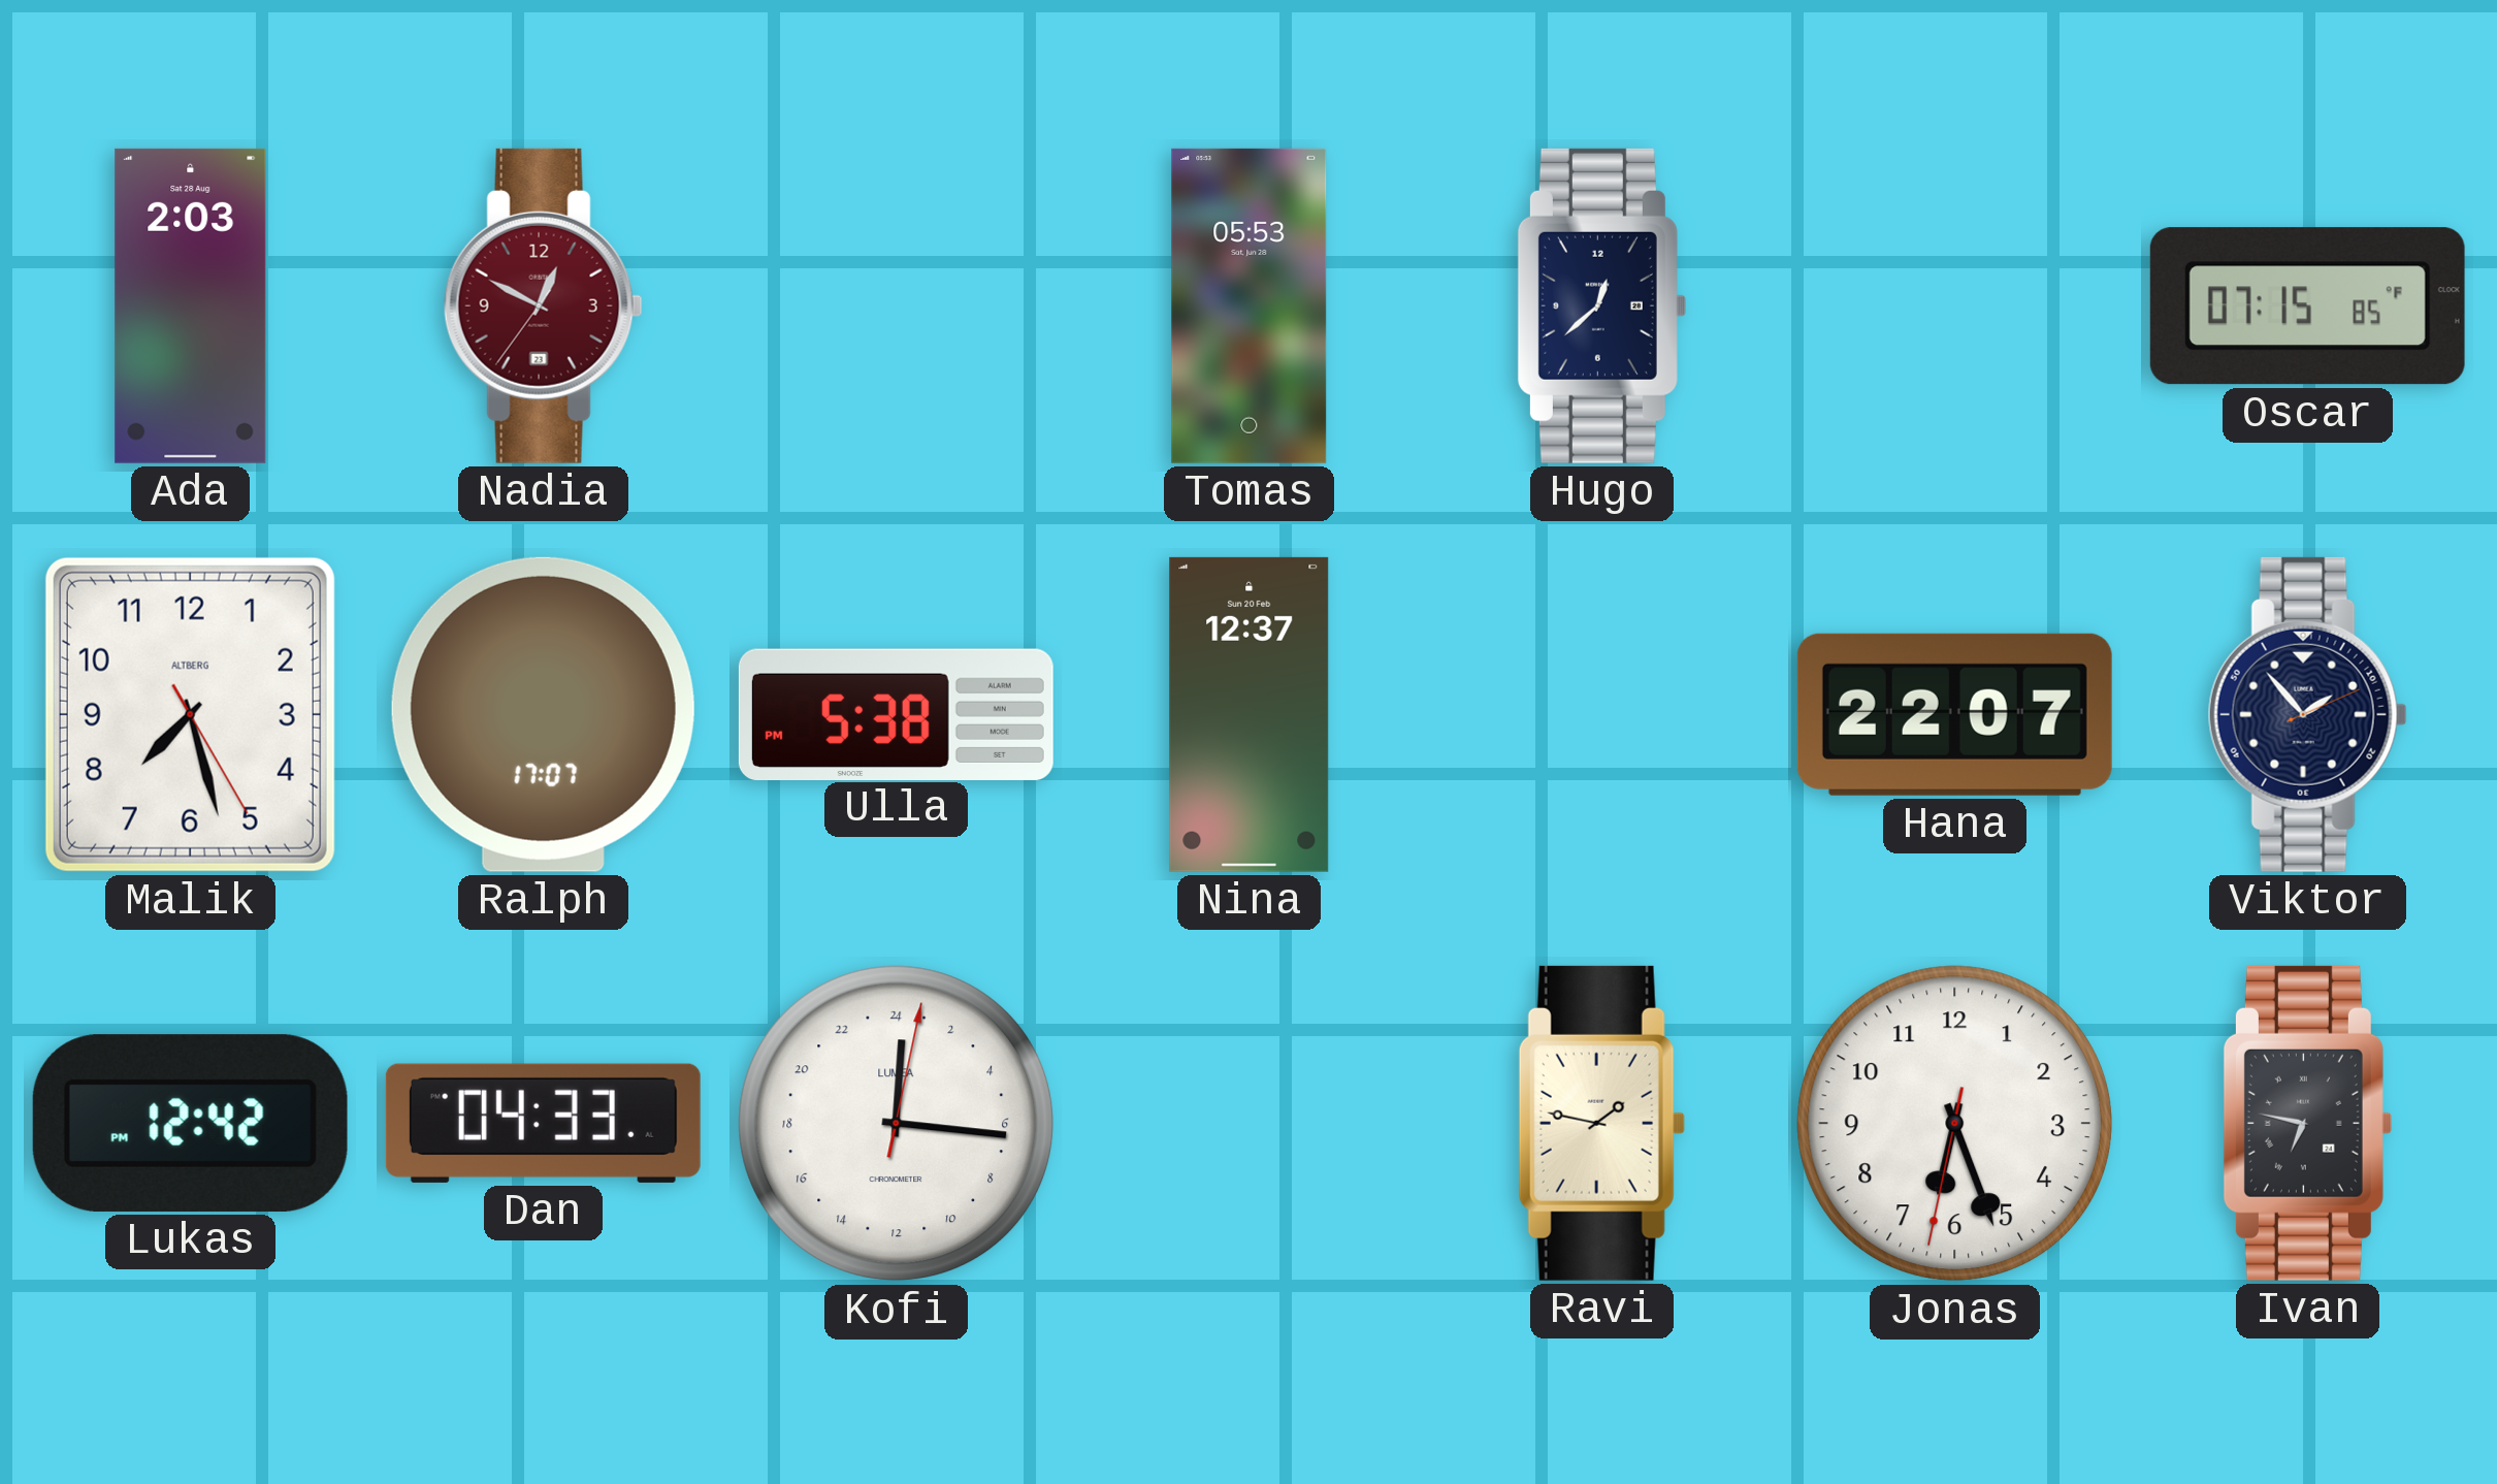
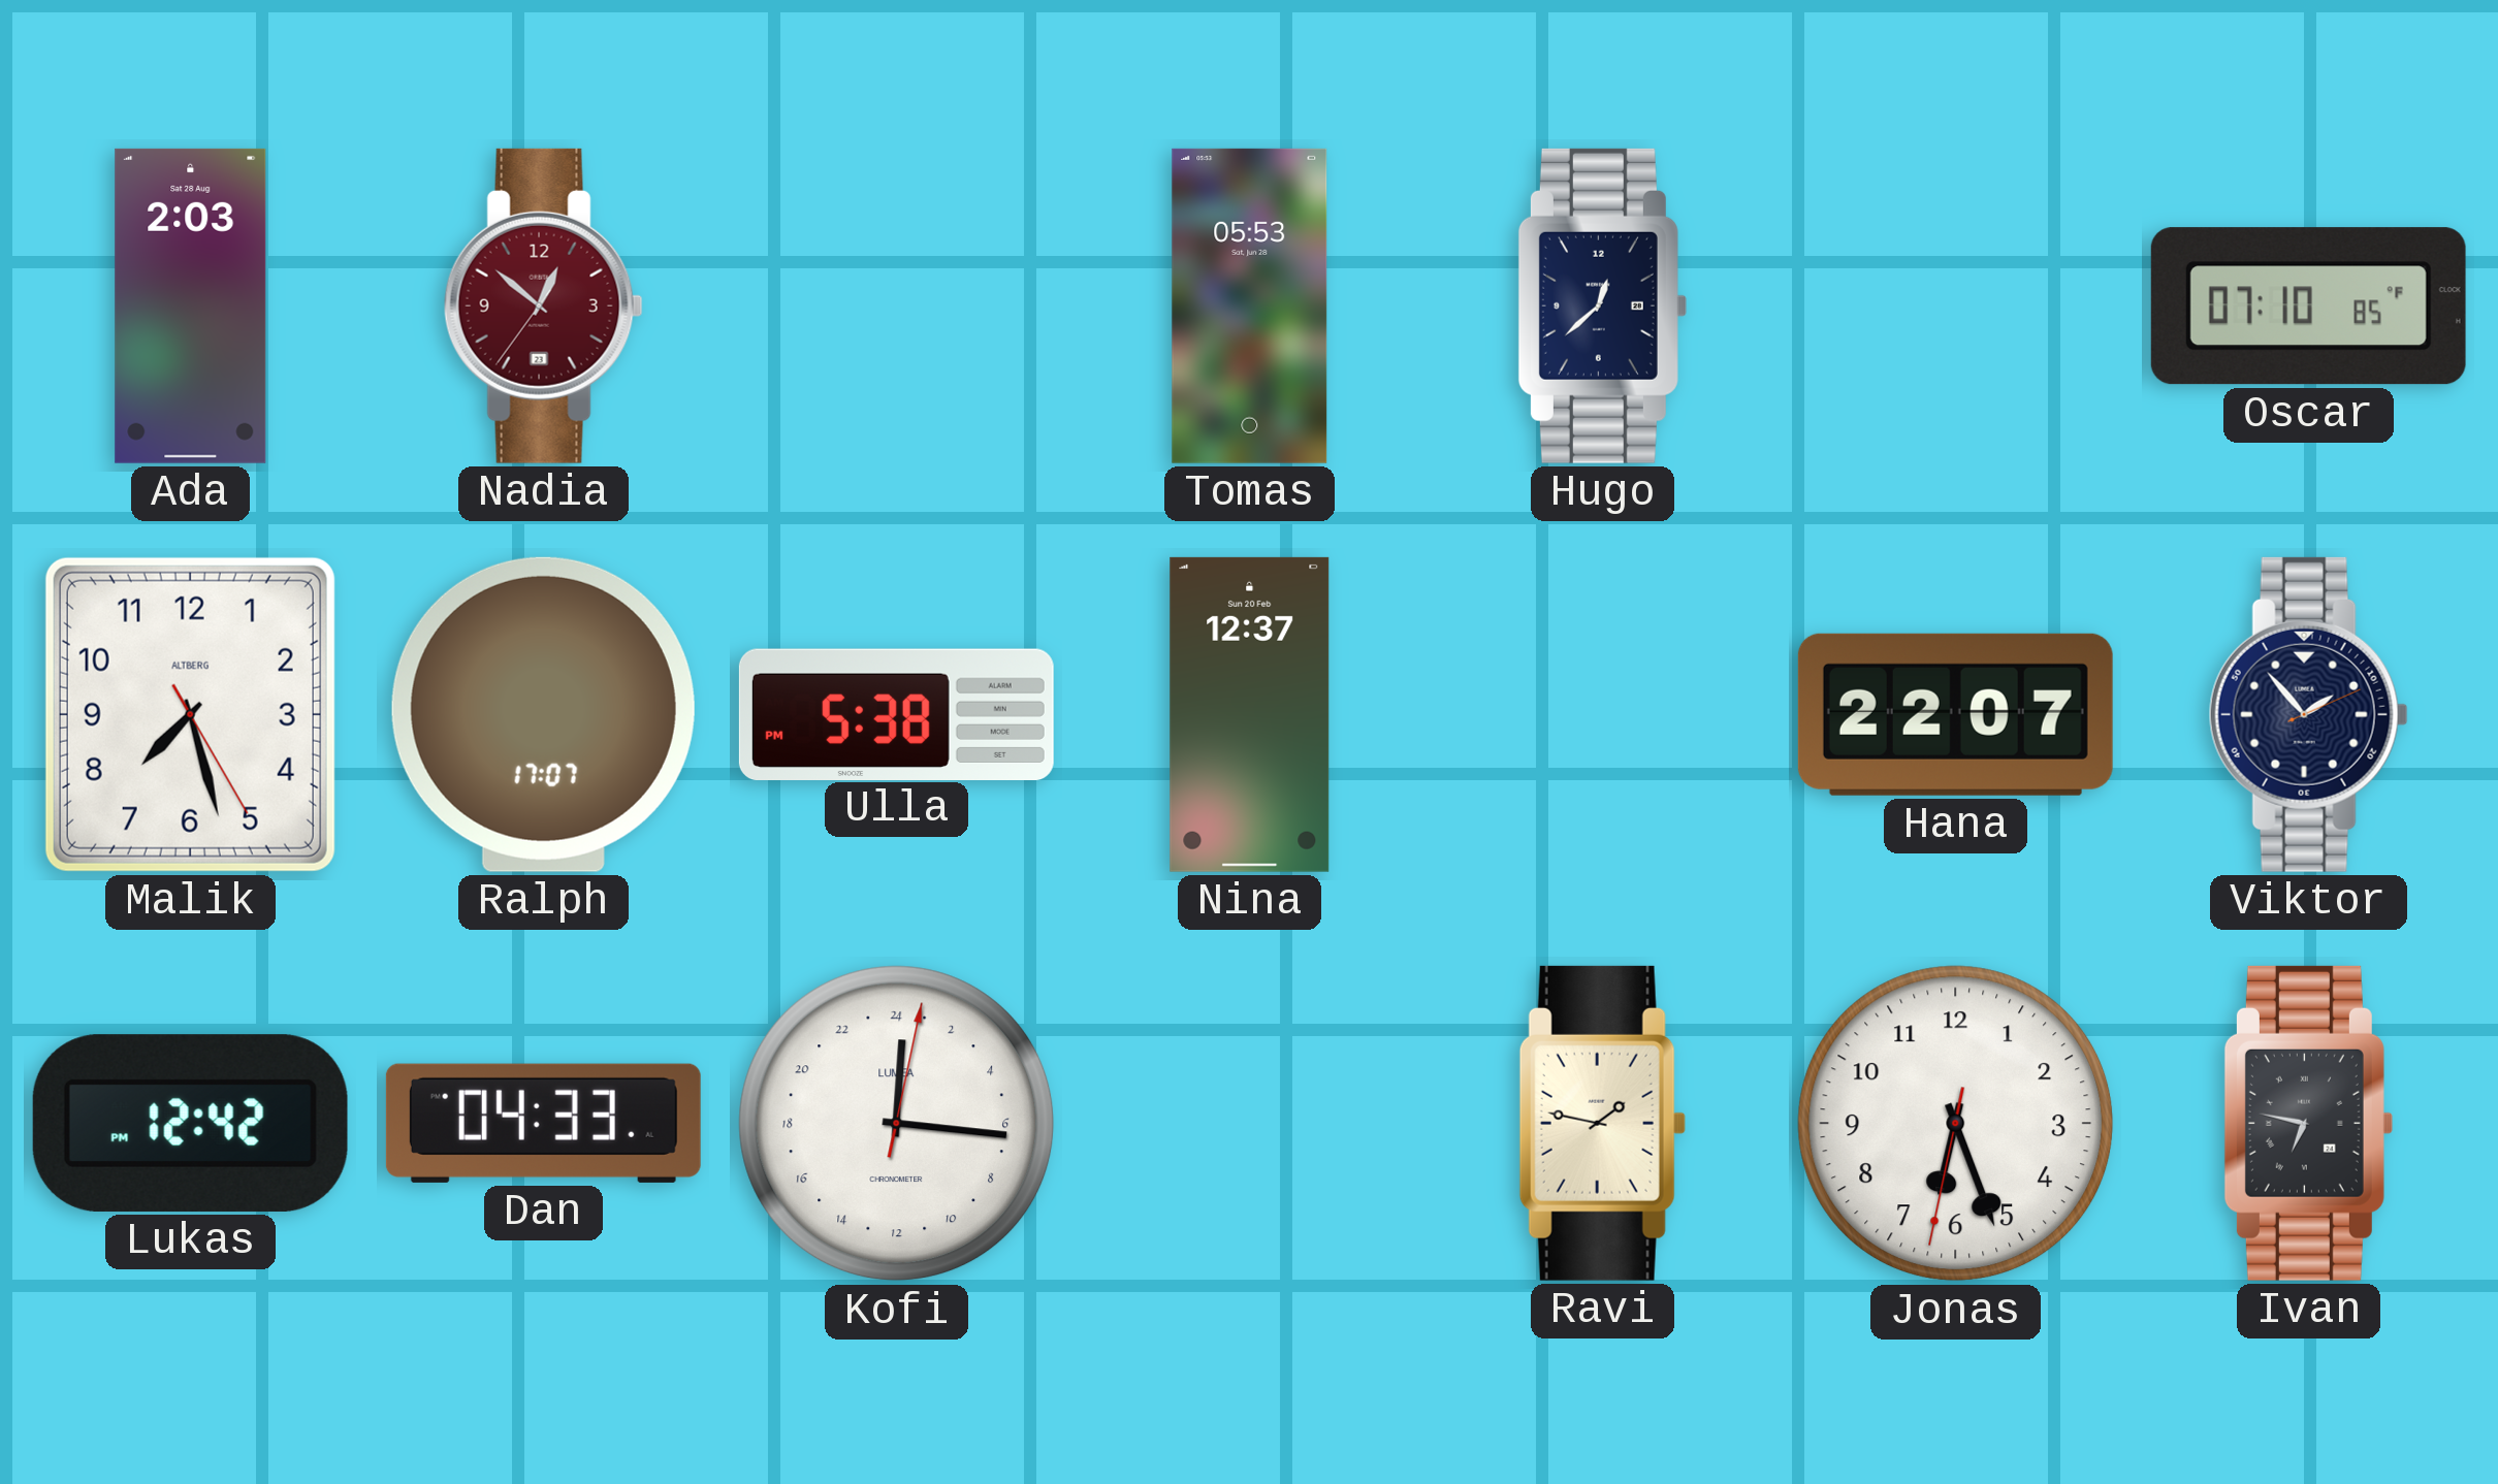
Nadia: 12:49 -> 12:51
Oscar: 07:15 -> 07:10
